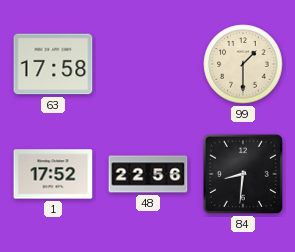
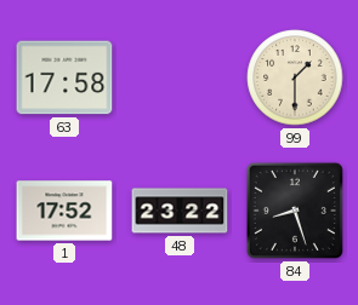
48: 22:56 -> 23:22
84: 8:31 -> 8:27
